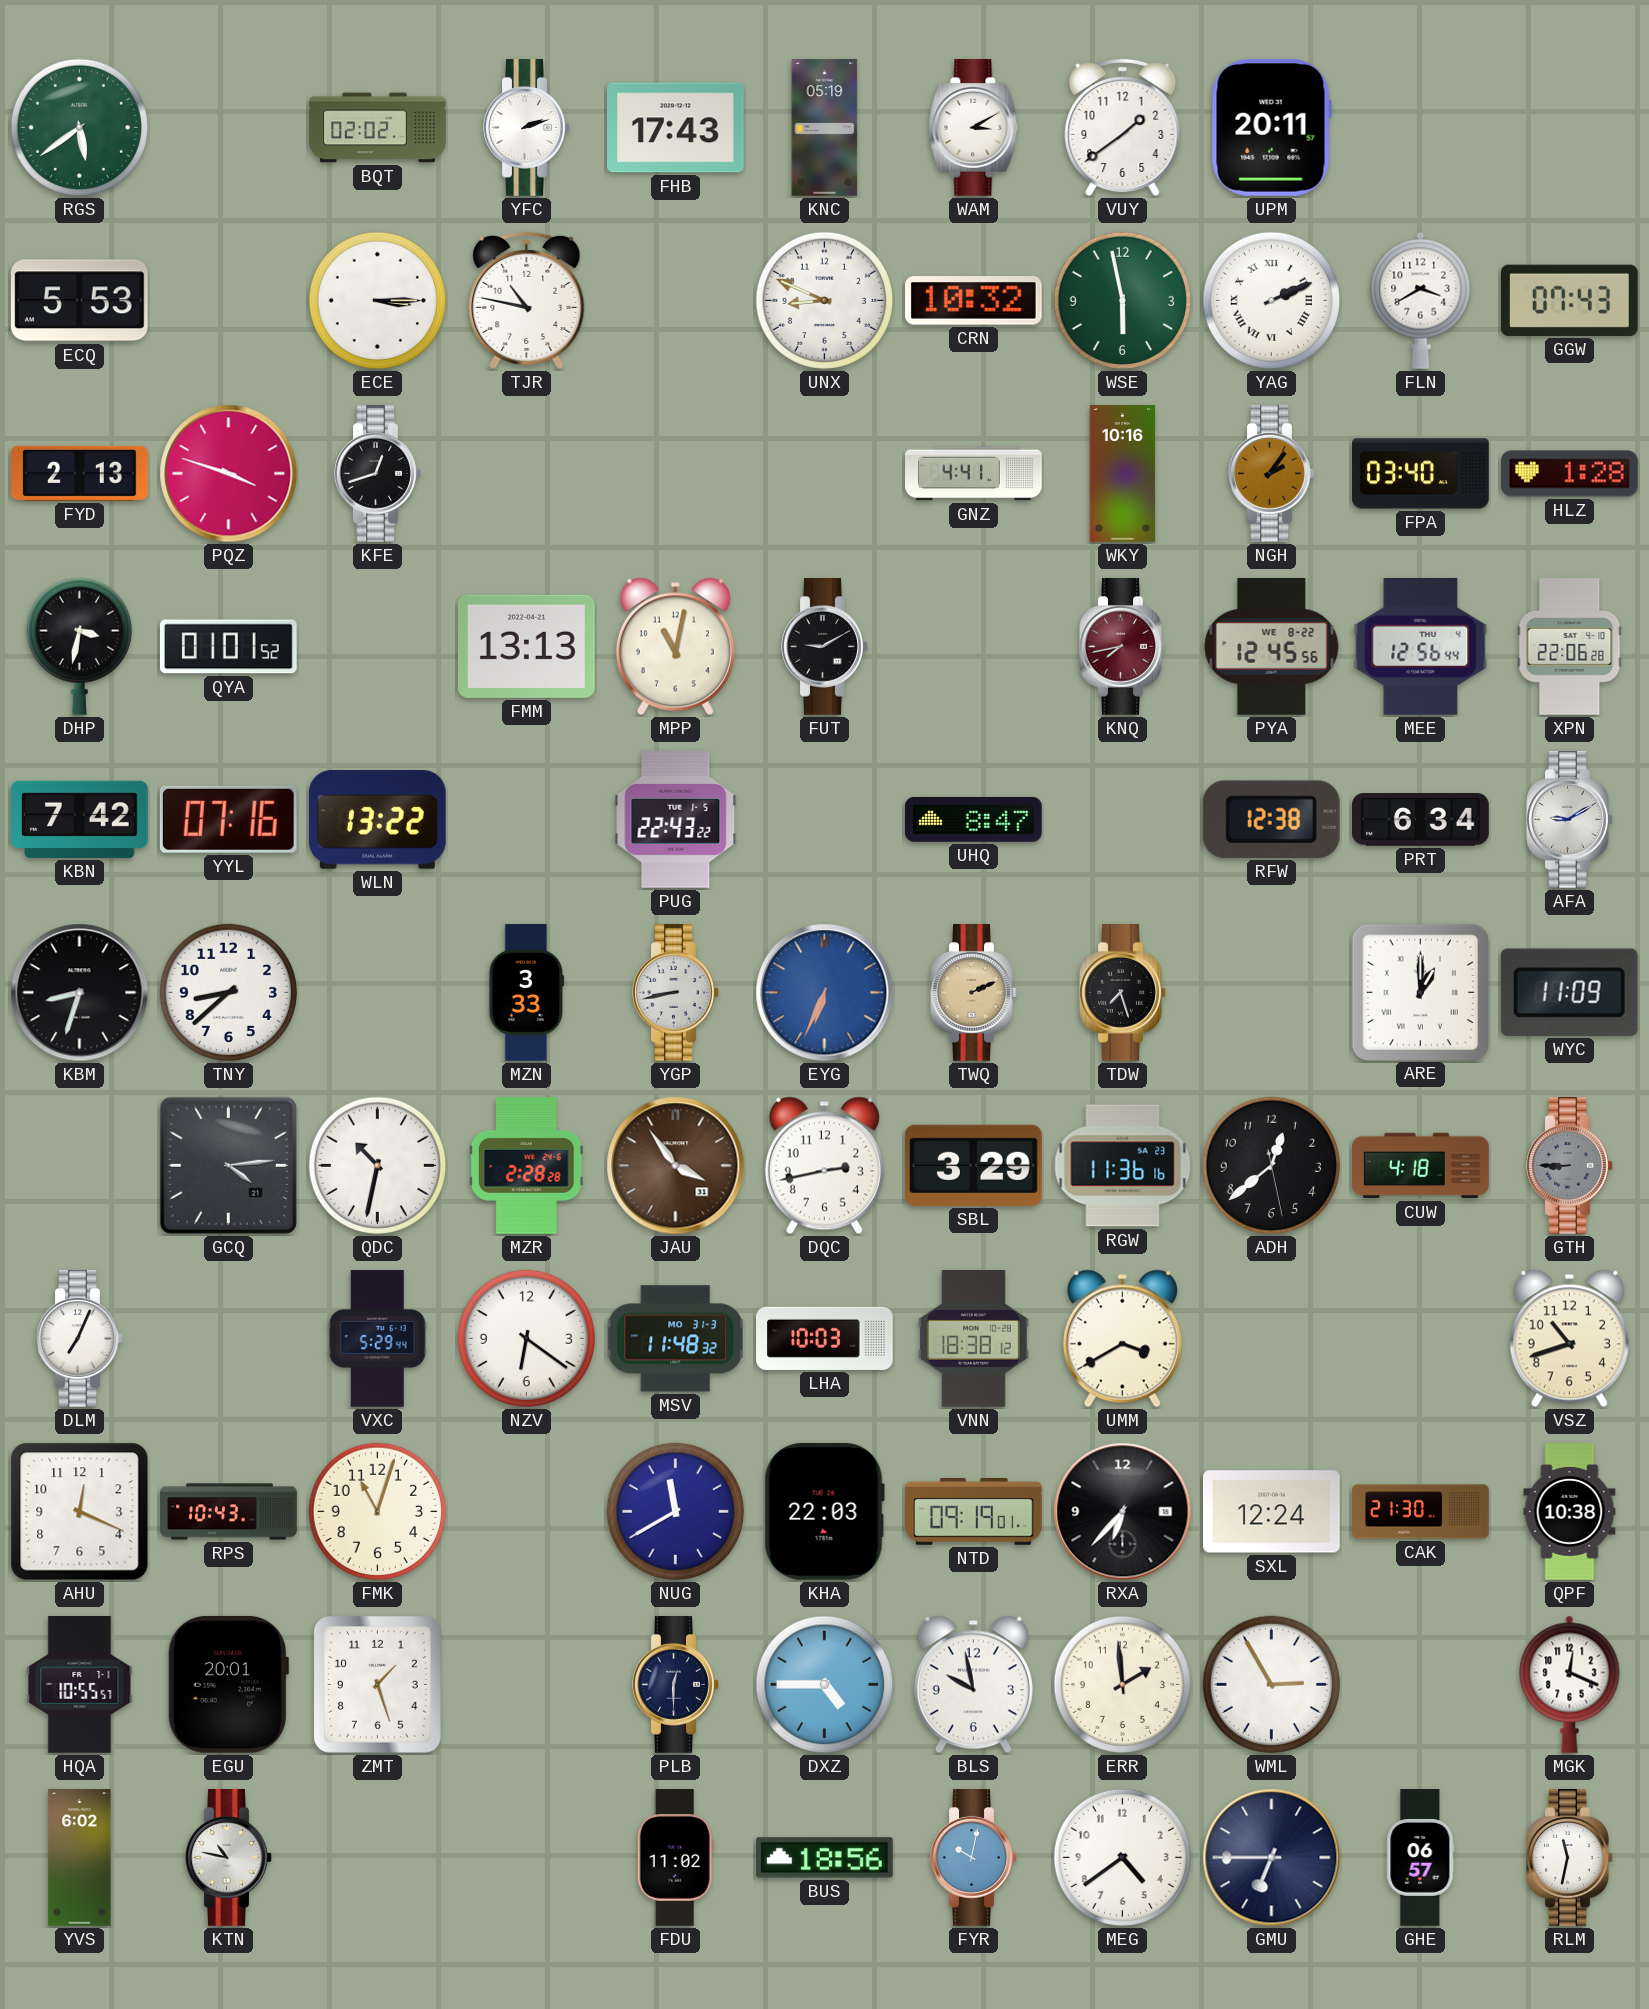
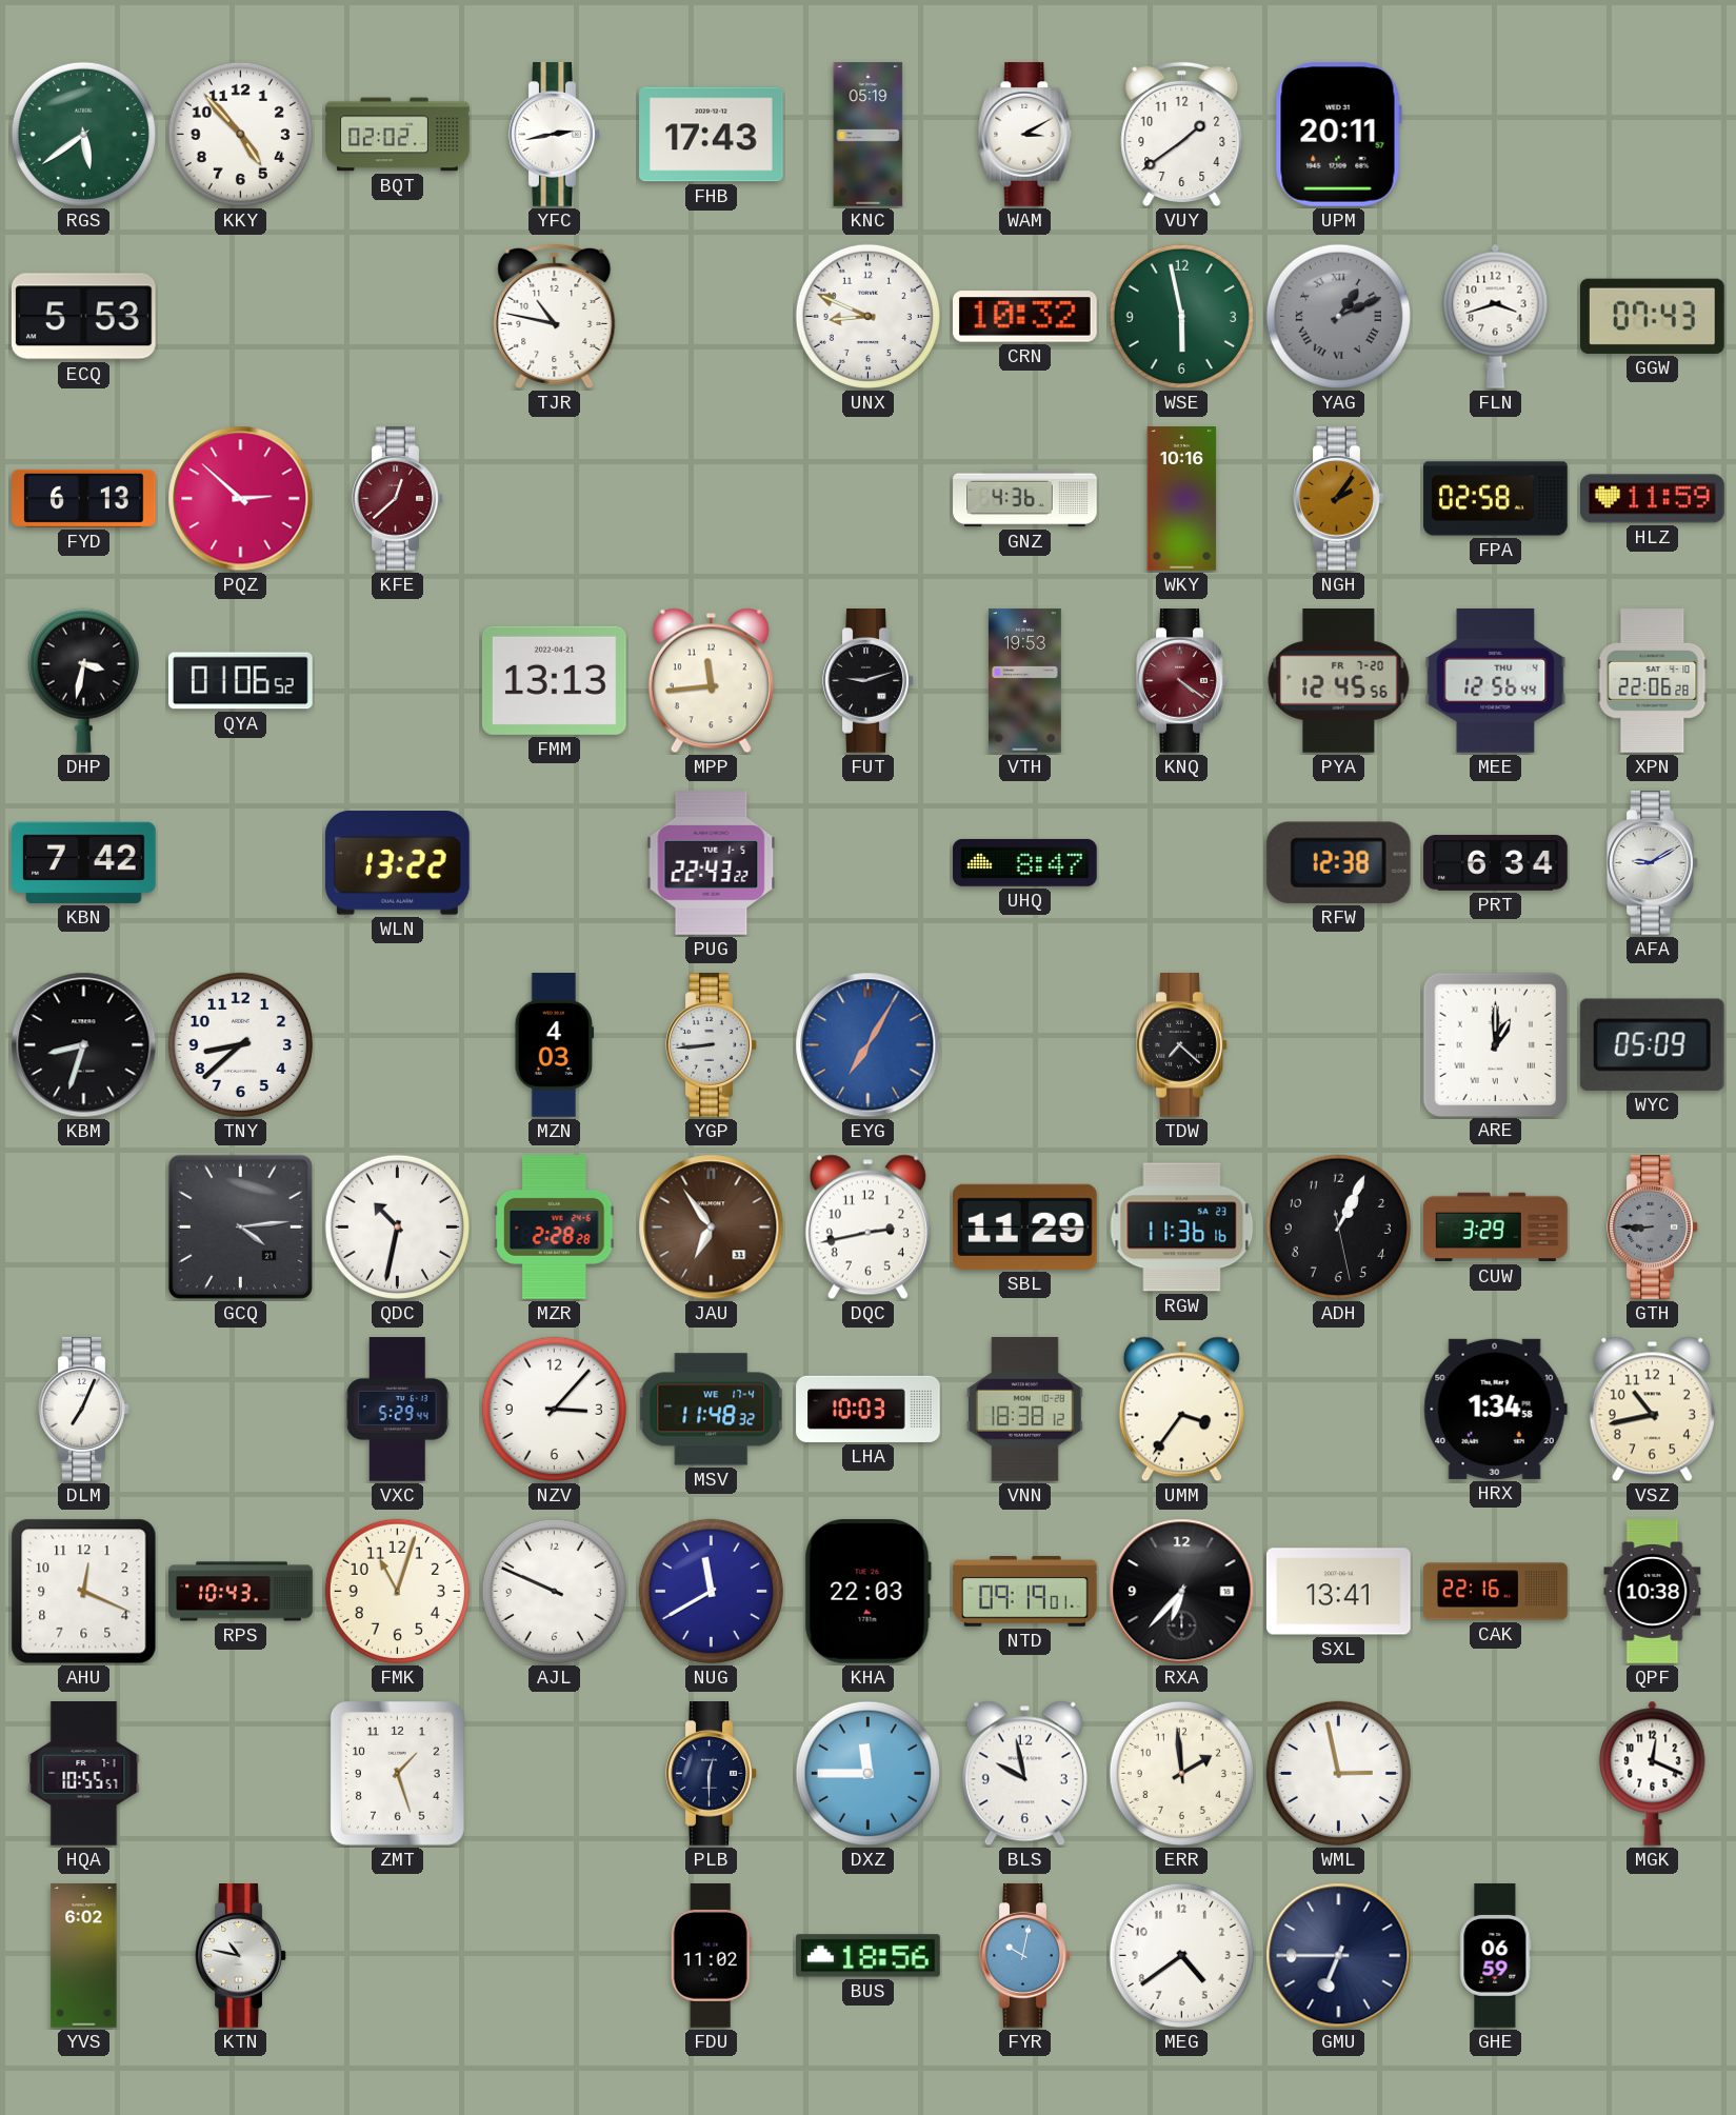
KKY: none -> 4:53
YFC: 2:12 -> 2:43
ECE: 3:15 -> none
YAG: 2:11 -> 1:11
YAG dial: white -> grey
FLN: 3:40 -> 3:42
FYD: 2:13 -> 6:13
PQZ: 3:48 -> 2:52
KFE: 12:42 -> 12:38
KFE dial: black -> burgundy
GNZ: 4:41 -> 4:36
FPA: 03:40 -> 02:58
HLZ: 1:28 -> 11:59
QYA: 01:01 -> 01:06
MPP: 11:02 -> 11:44
FUT: 9:10 -> 9:12
VTH: none -> 19:53
KNQ: 7:43 -> 4:21
PYA date: WE 8-22 -> FR 7-20
YYL: 07:16 -> none
MZN: 3:33 -> 4:03
YGP: 8:43 -> 8:44
EYG: 6:34 -> 7:05
TWQ: 2:11 -> none
TDW: 7:27 -> 7:22
WYC: 11:09 -> 05:09
JAU: 3:54 -> 6:54
SBL: 3:29 -> 11:29
ADH: 12:38 -> 1:04
CUW: 4:18 -> 3:29
NZV: 6:21 -> 3:07
MSV date: MO 31-3 -> WE 17-4
UMM: 3:40 -> 3:36
HRX: none -> 1:34
VSZ: 10:42 -> 10:43
AJL: none -> 9:49
SXL: 12:24 -> 13:41
CAK: 21:30 -> 22:16
EGU: 20:01 -> none
DXZ: 4:45 -> 11:45
WML: 2:55 -> 2:58
GHE: 06:57 -> 06:59
RLM: 11:32 -> none
